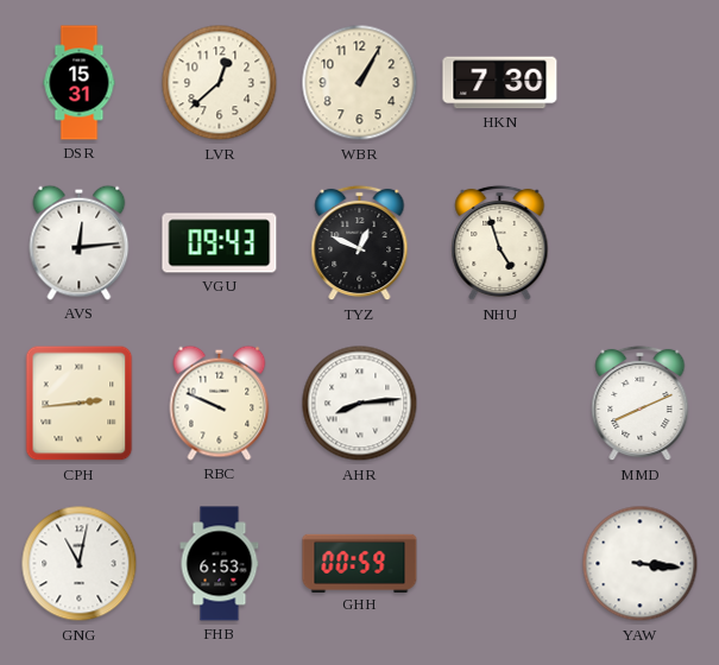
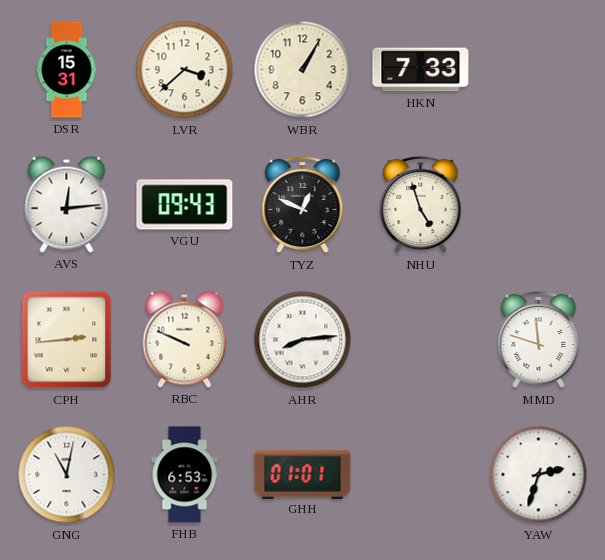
LVR: 12:38 -> 3:38
HKN: 7:30 -> 7:33
MMD: 8:11 -> 11:48
GHH: 00:59 -> 01:01
YAW: 3:16 -> 2:33
